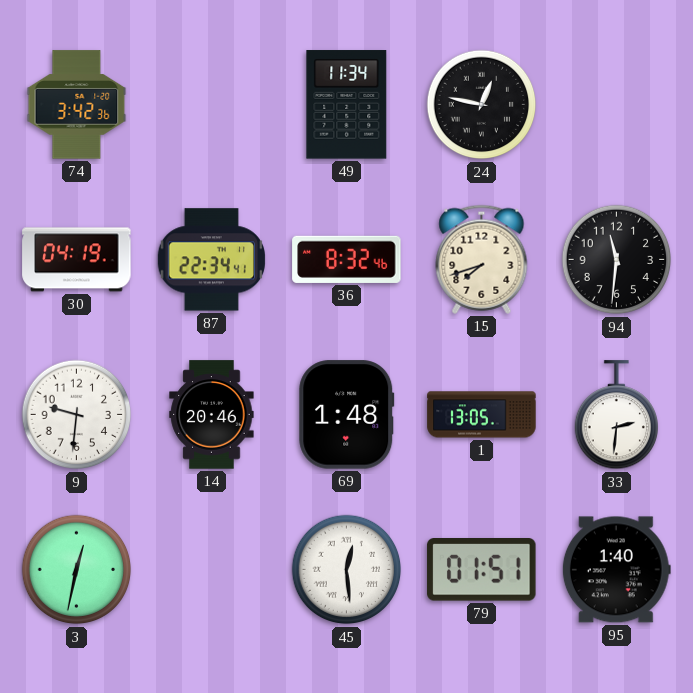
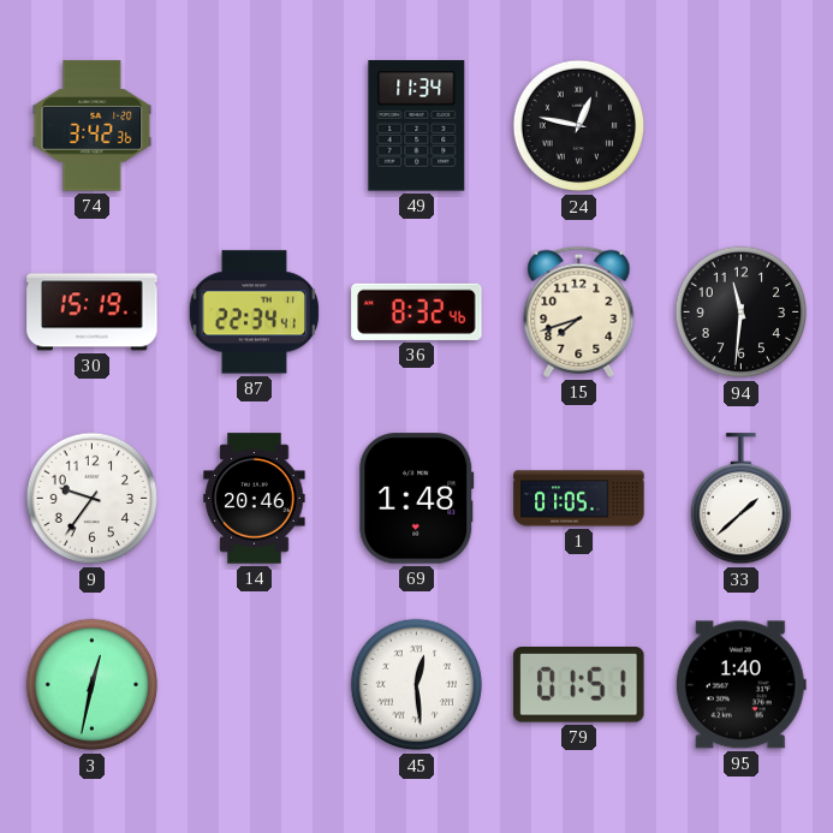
30: 04:19 -> 15:19
9: 9:31 -> 9:36
1: 13:05 -> 01:05
33: 2:31 -> 1:38
